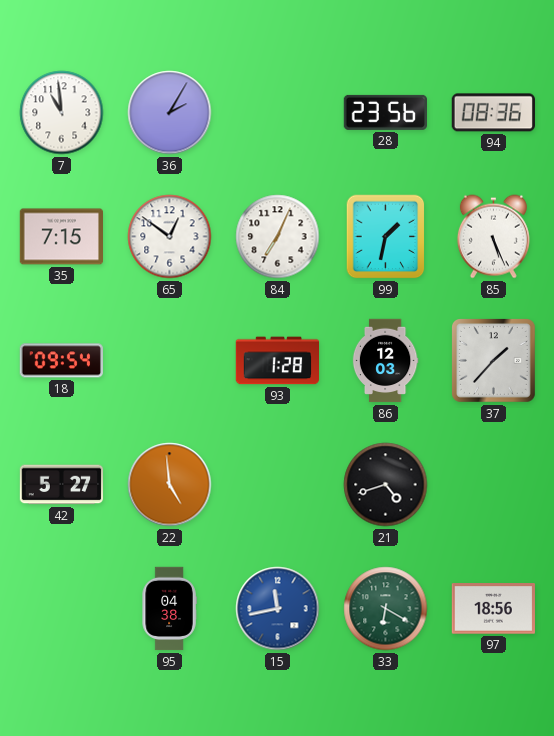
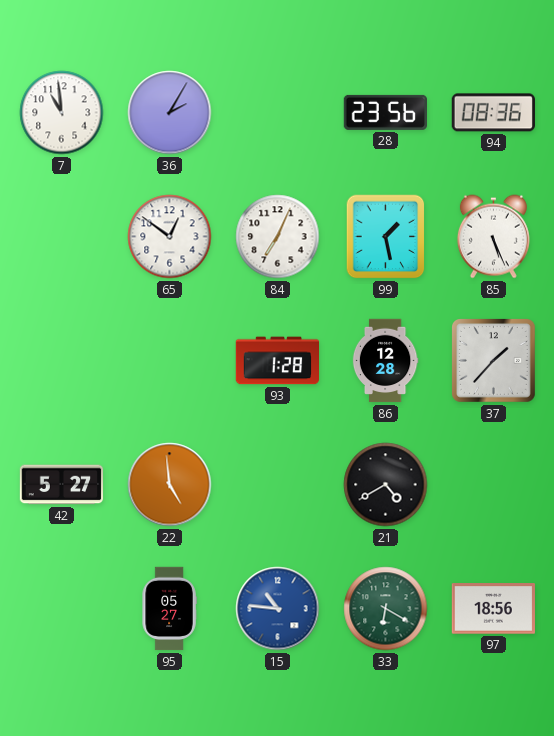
35: 7:15 -> none
99: 1:32 -> 1:28
18: 09:54 -> none
86: 12:03 -> 12:28
21: 4:42 -> 4:40
95: 04:38 -> 05:27
15: 11:43 -> 10:46
